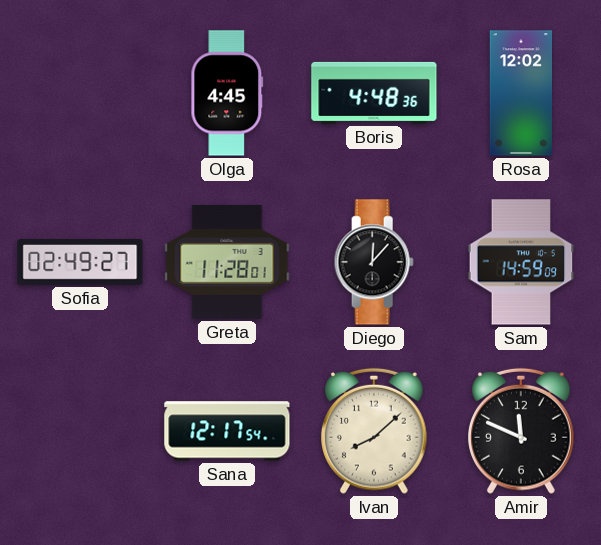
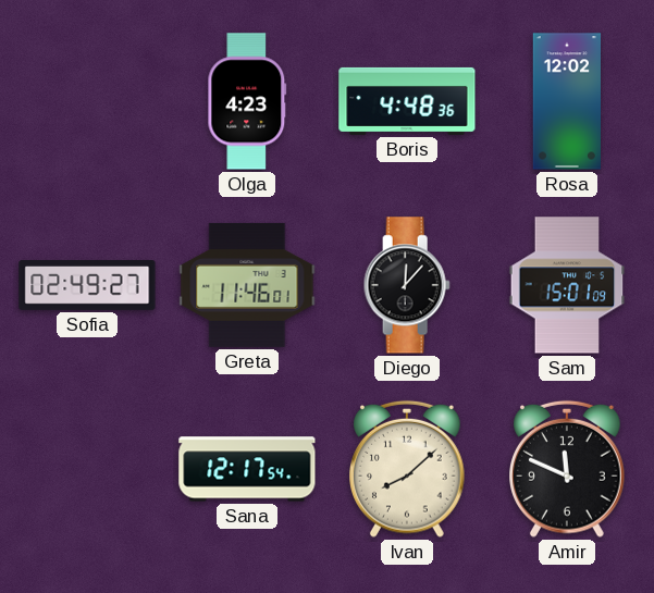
Olga: 4:45 -> 4:23
Greta: 11:28 -> 11:46
Sam: 14:59 -> 15:01
